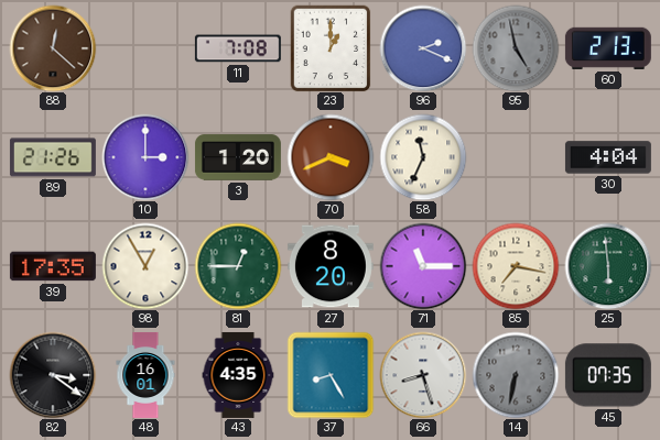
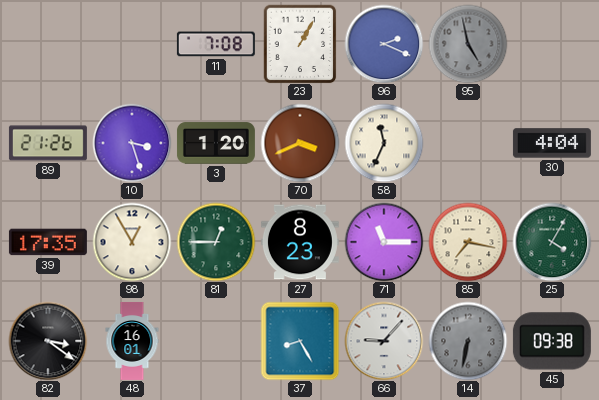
88: 12:22 -> none
23: 1:00 -> 1:05
60: 2:13 -> none
10: 3:00 -> 3:27
27: 8:20 -> 8:23
25: 5:59 -> 4:05
43: 4:35 -> none
66: 8:27 -> 9:07
45: 07:35 -> 09:38
